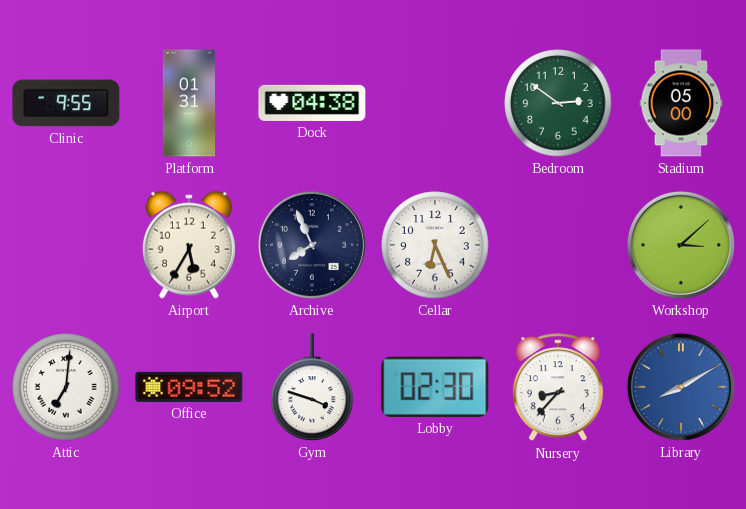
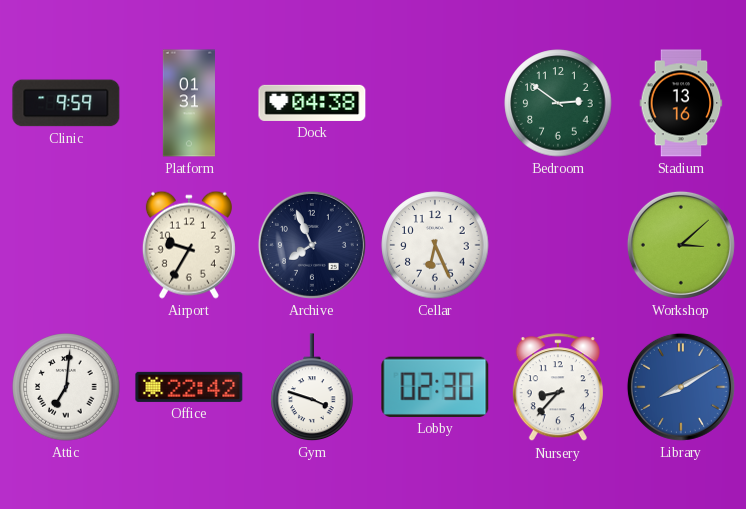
Clinic: 9:55 -> 9:59
Stadium: 05:00 -> 13:16
Airport: 5:35 -> 9:35
Office: 09:52 -> 22:42
